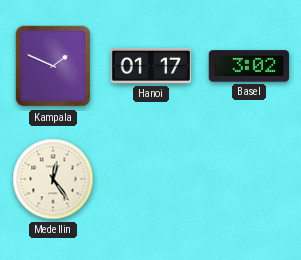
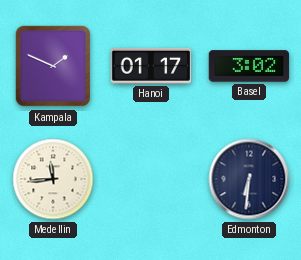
Medellin: 12:24 -> 11:44
Edmonton: none -> 6:31
